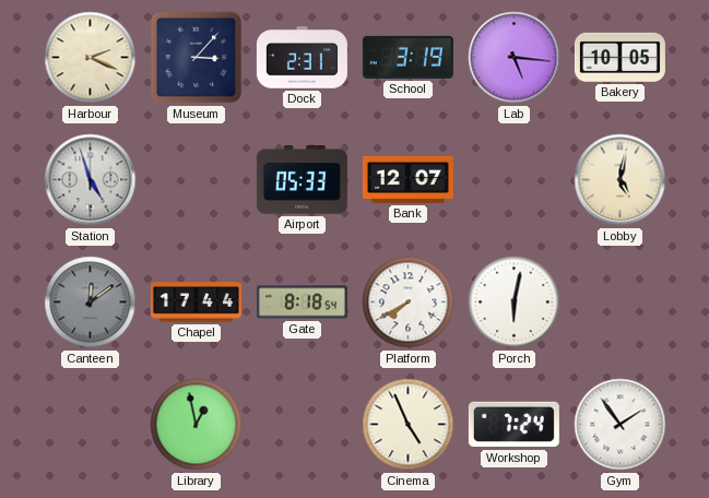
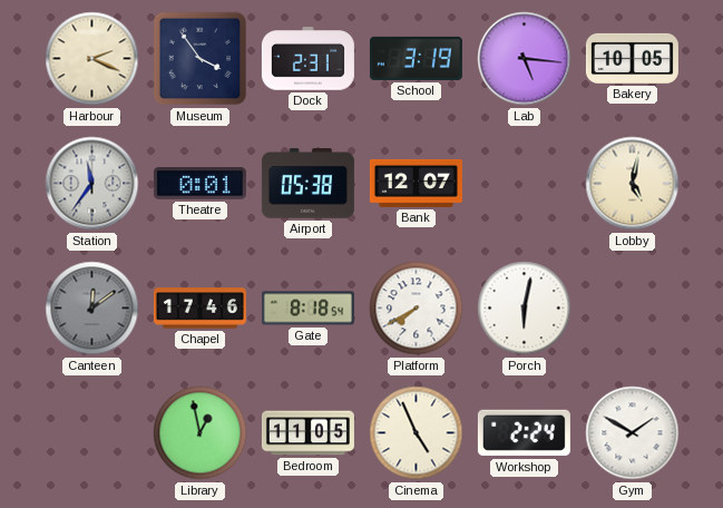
Museum: 3:07 -> 3:54
Station: 4:57 -> 11:36
Theatre: none -> 0:01
Airport: 05:33 -> 05:38
Chapel: 17:44 -> 17:46
Bedroom: none -> 11:05
Workshop: 7:24 -> 2:24
Gym: 1:54 -> 1:50
